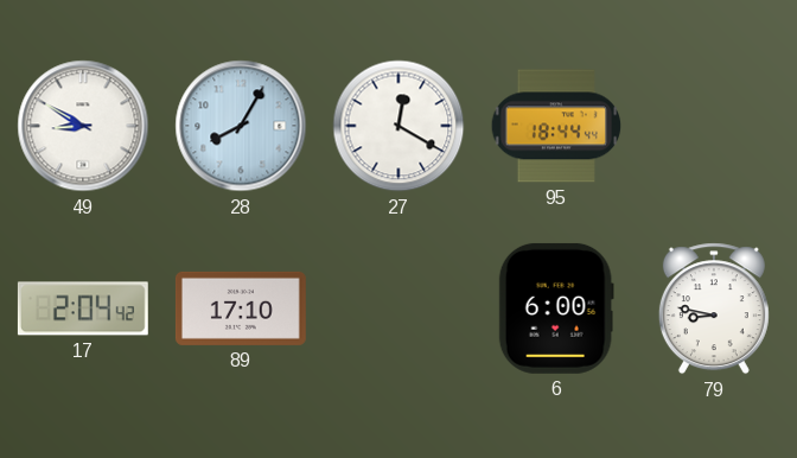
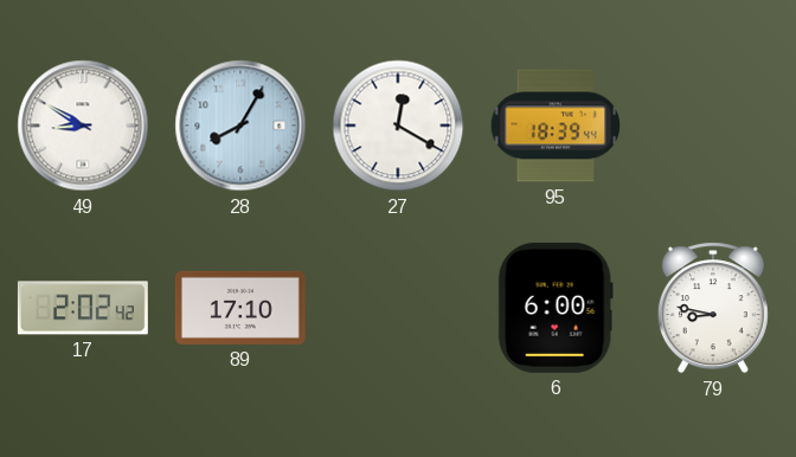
95: 18:44 -> 18:39
17: 2:04 -> 2:02
